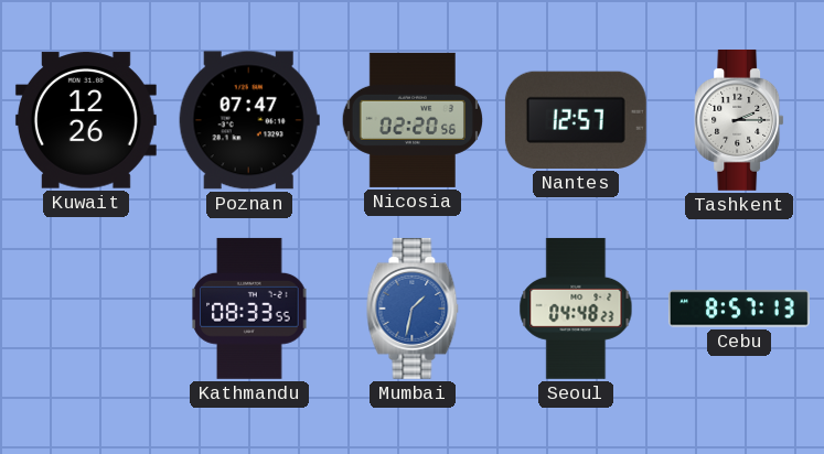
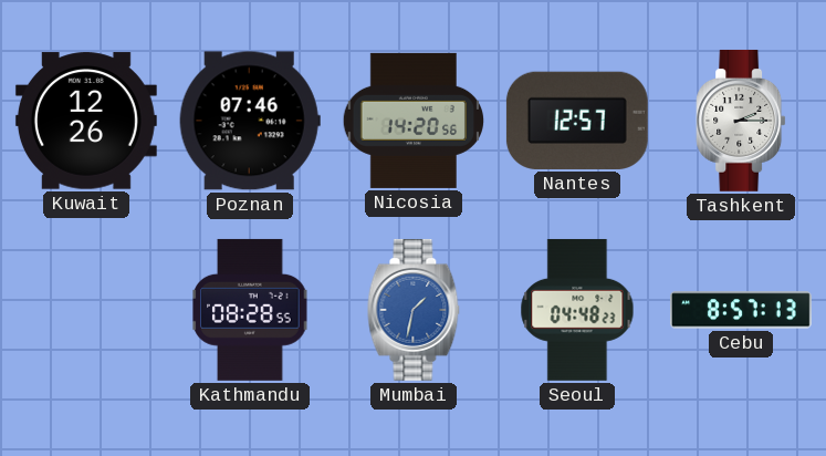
Poznan: 07:47 -> 07:46
Nicosia: 02:20 -> 14:20
Kathmandu: 08:33 -> 08:28
